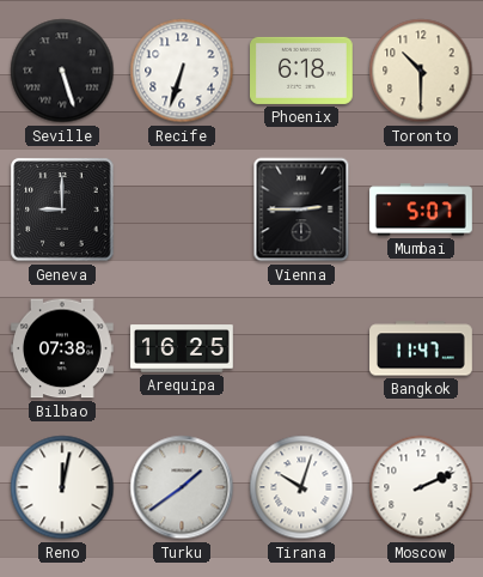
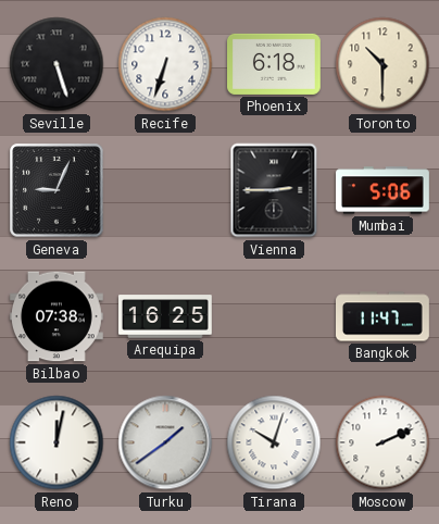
Geneva: 9:00 -> 9:04
Mumbai: 5:07 -> 5:06
